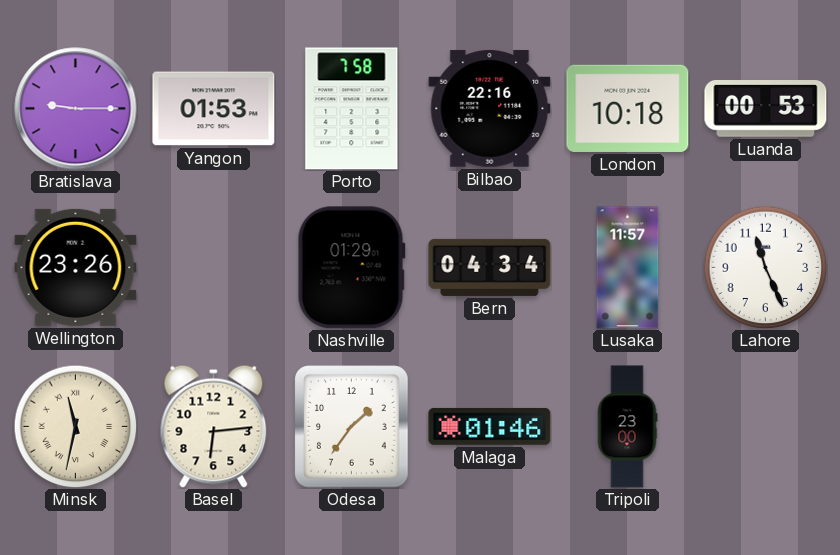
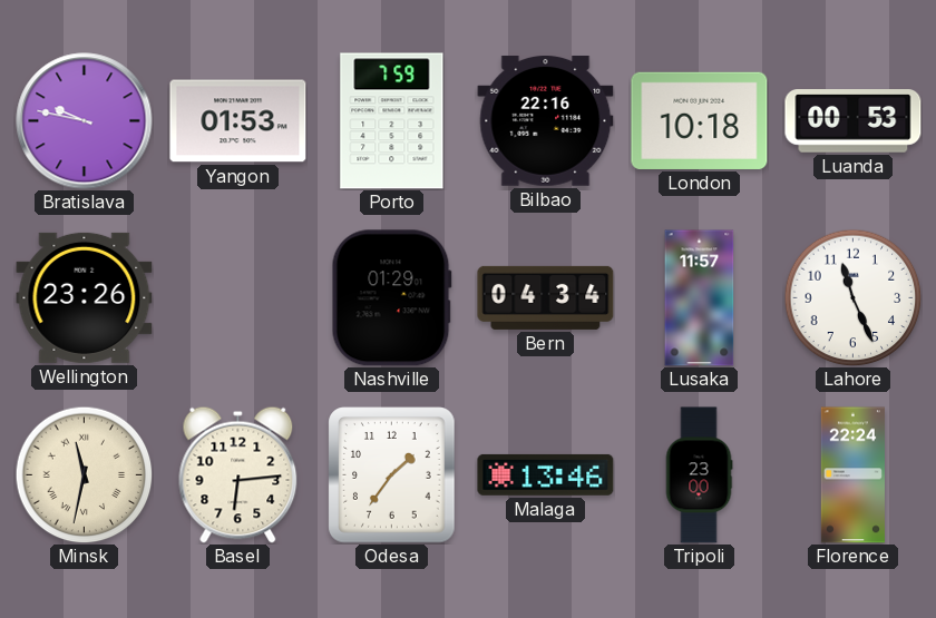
Bratislava: 9:15 -> 9:47
Porto: 7:58 -> 7:59
Malaga: 01:46 -> 13:46
Florence: none -> 22:24
